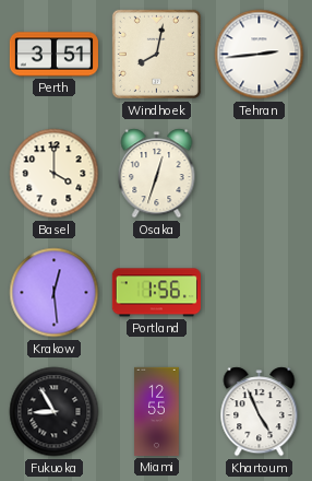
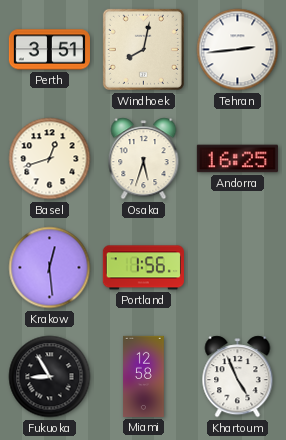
Basel: 4:00 -> 12:42
Osaka: 12:33 -> 5:33
Andorra: none -> 16:25
Miami: 12:55 -> 12:58
